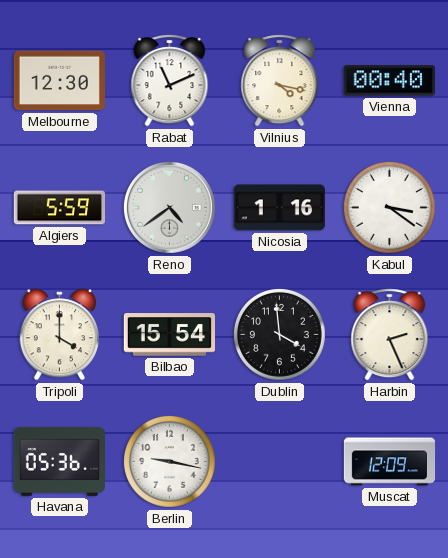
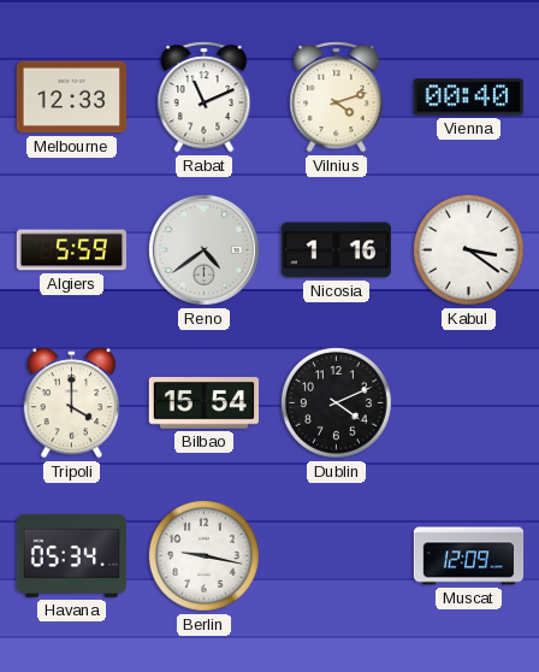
Melbourne: 12:30 -> 12:33
Vilnius: 4:17 -> 4:12
Dublin: 3:59 -> 4:11
Harbin: 2:26 -> none
Havana: 05:36 -> 05:34
